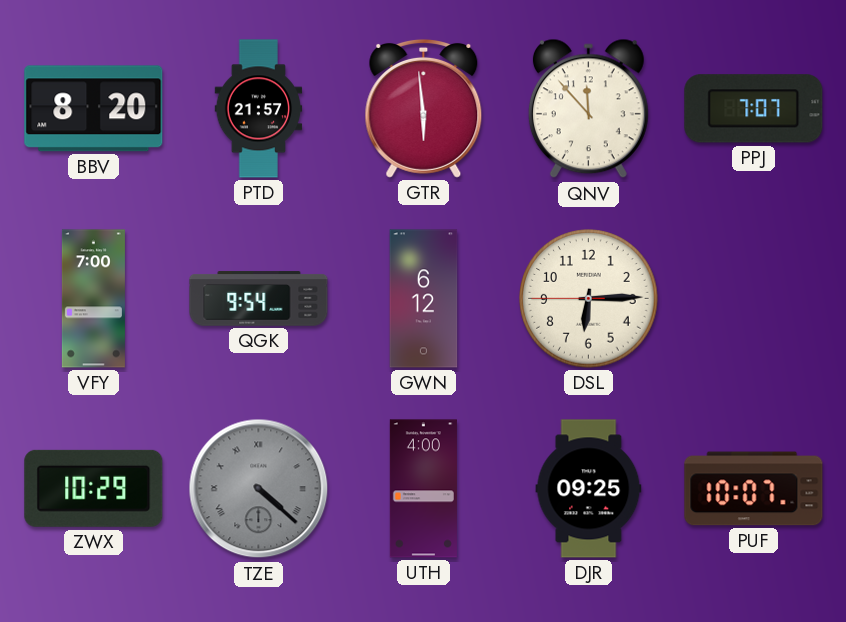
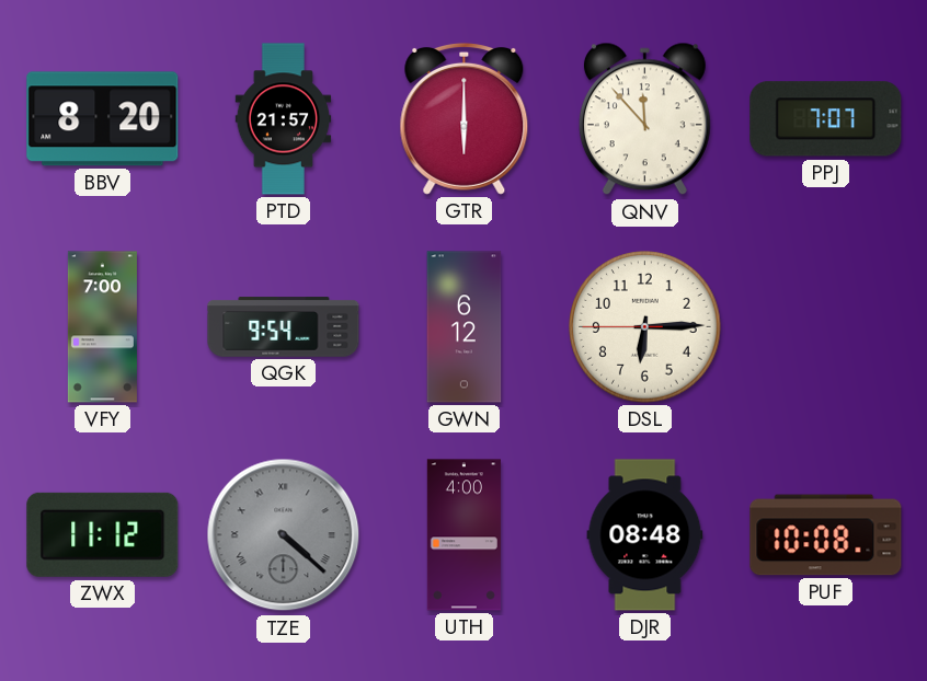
GTR: 5:59 -> 6:00
ZWX: 10:29 -> 11:12
DJR: 09:25 -> 08:48
PUF: 10:07 -> 10:08
